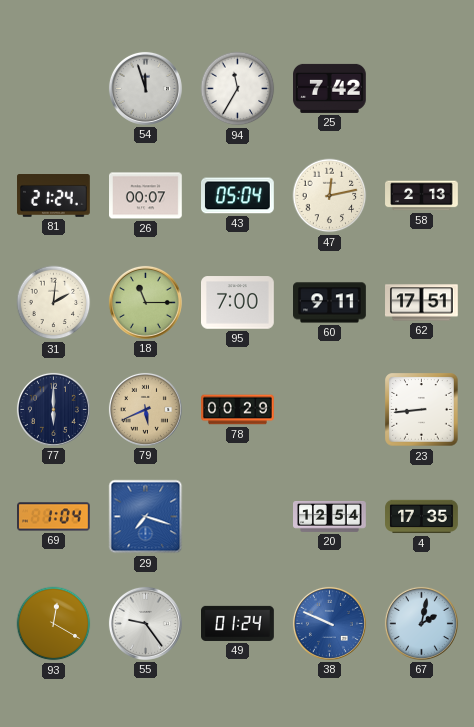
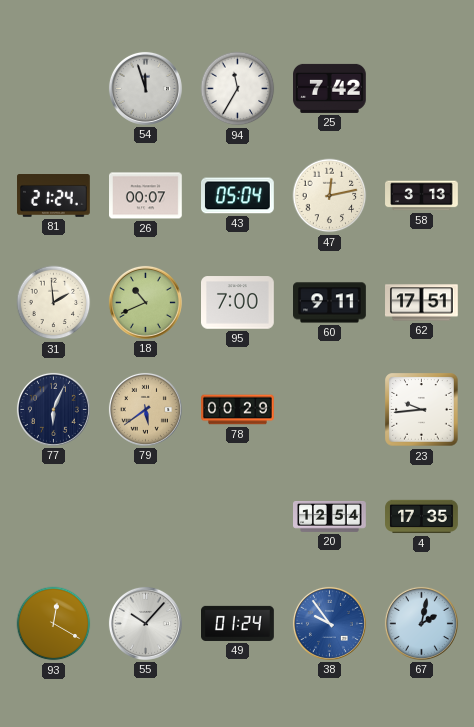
58: 2:13 -> 3:13
31: 2:01 -> 1:59
18: 11:15 -> 10:41
77: 6:00 -> 6:04
79: 5:41 -> 5:39
23: 8:44 -> 9:44
69: 1:04 -> none
29: 7:18 -> none
55: 9:24 -> 10:07
38: 9:49 -> 9:54
